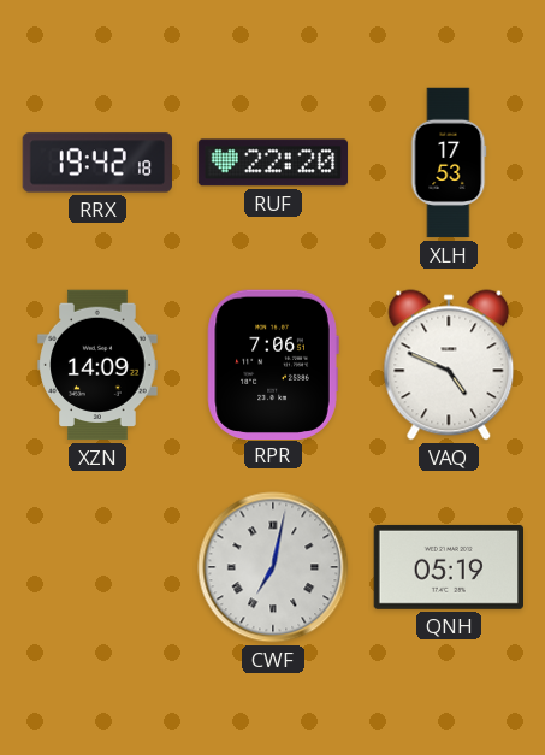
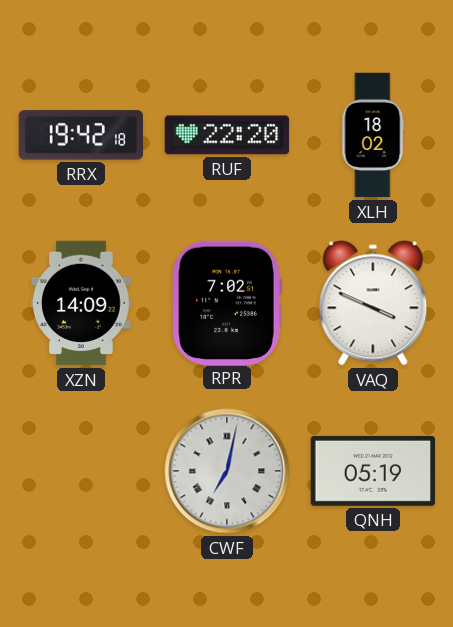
XLH: 17:53 -> 18:02
RPR: 7:06 -> 7:02
VAQ: 4:49 -> 3:49
